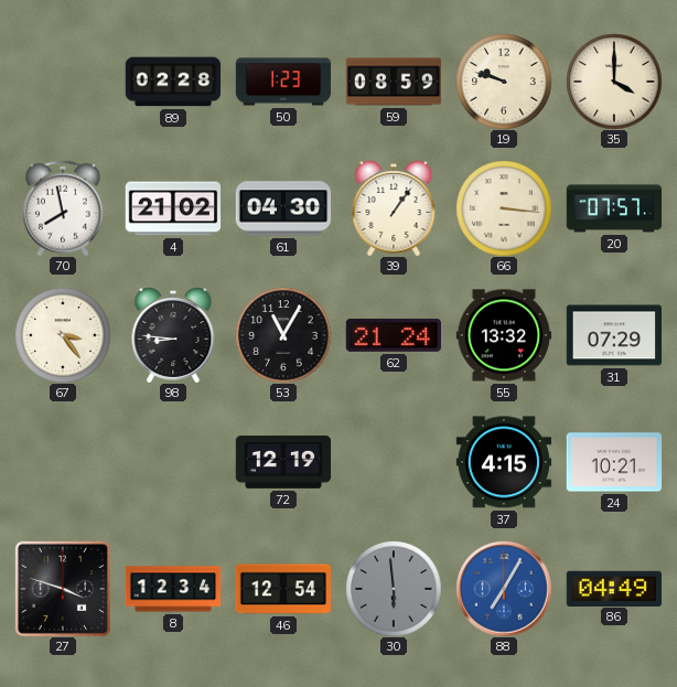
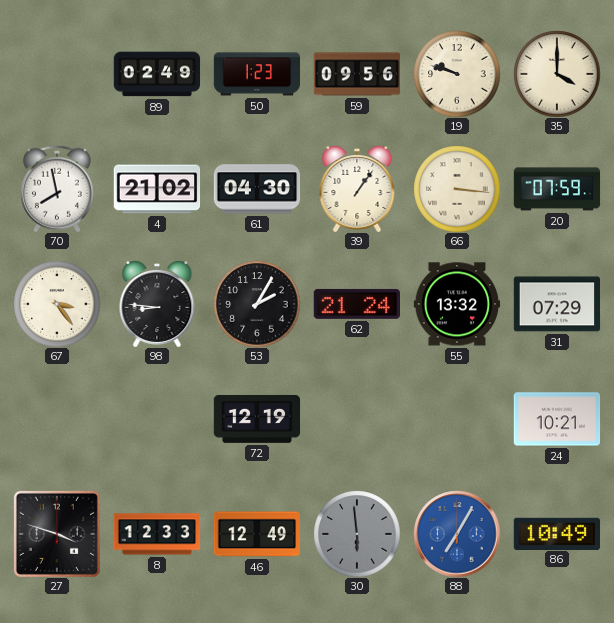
89: 02:28 -> 02:49
59: 08:59 -> 09:56
20: 07:57 -> 07:59
53: 11:05 -> 2:05
37: 4:15 -> none
8: 12:34 -> 12:33
46: 12:54 -> 12:49
86: 04:49 -> 10:49
